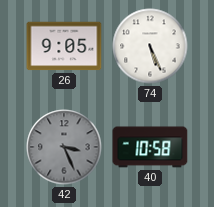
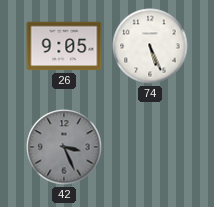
40: 10:58 -> none
